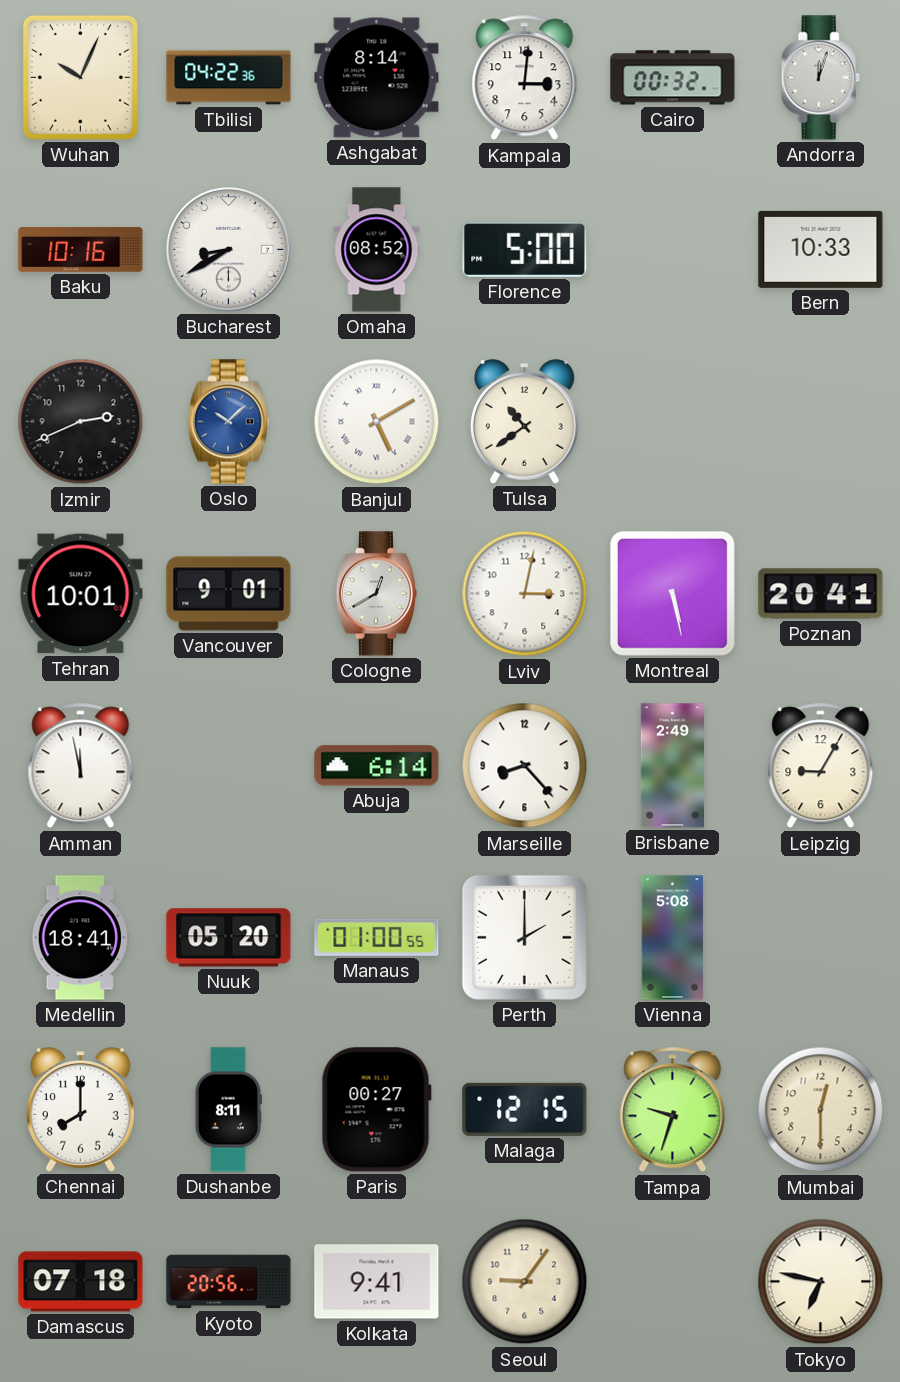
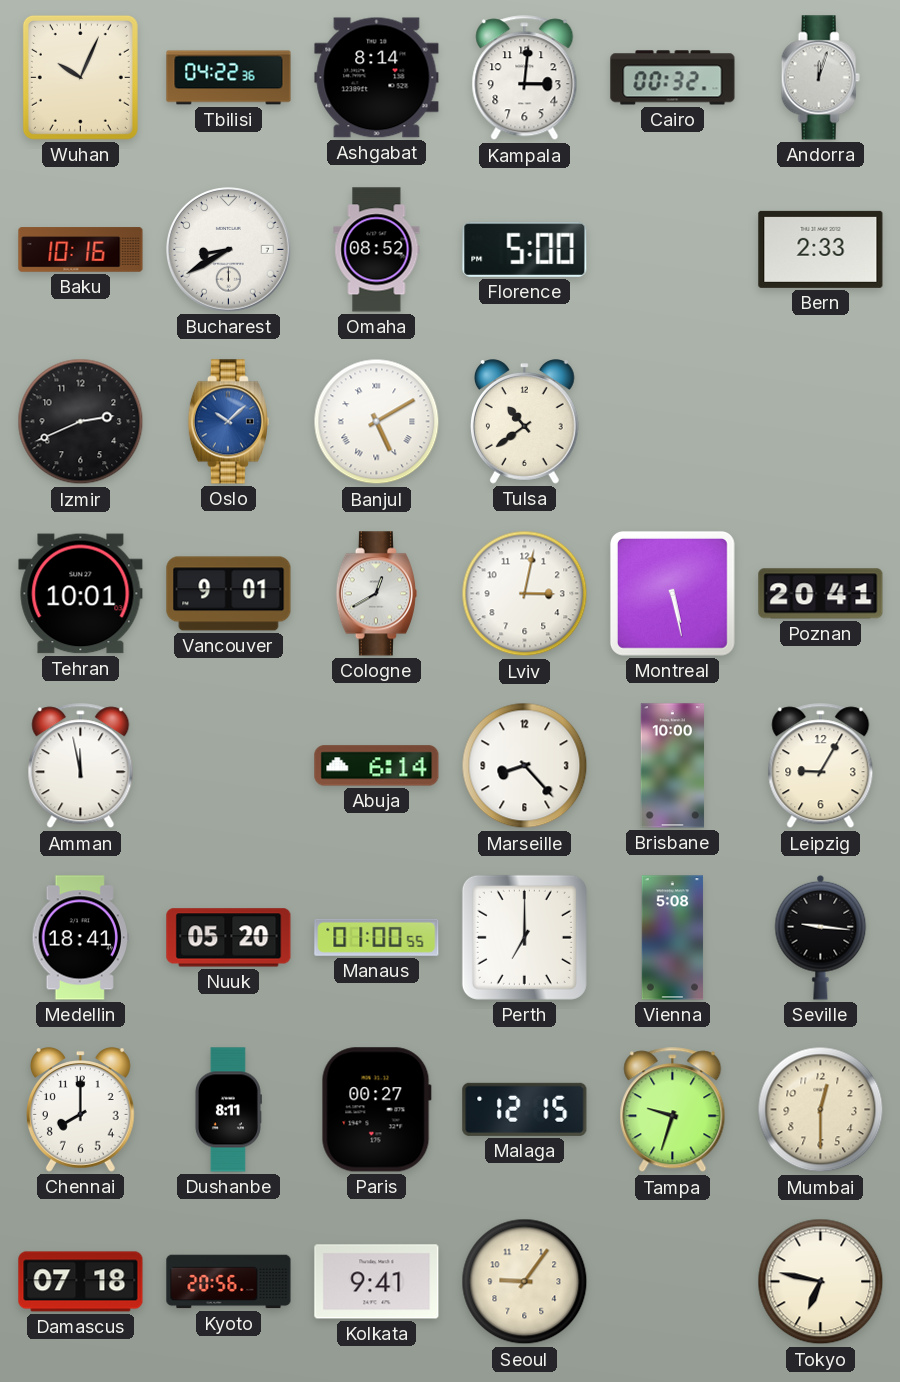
Bern: 10:33 -> 2:33
Brisbane: 2:49 -> 10:00
Perth: 2:00 -> 7:00
Seville: none -> 9:16
